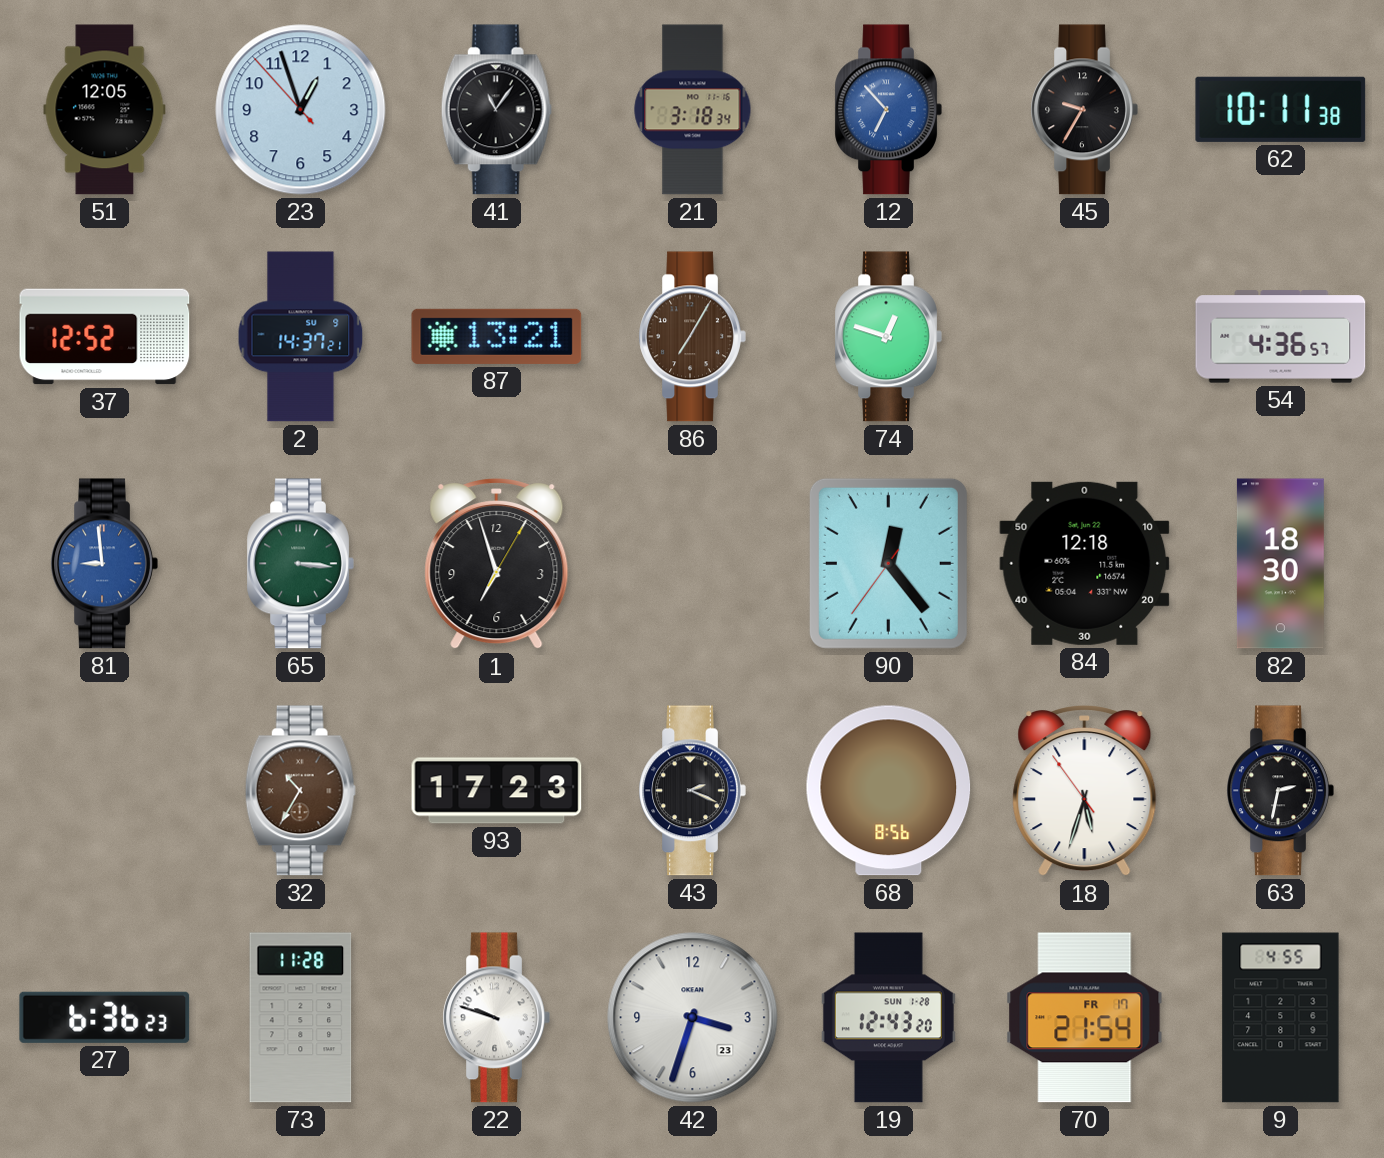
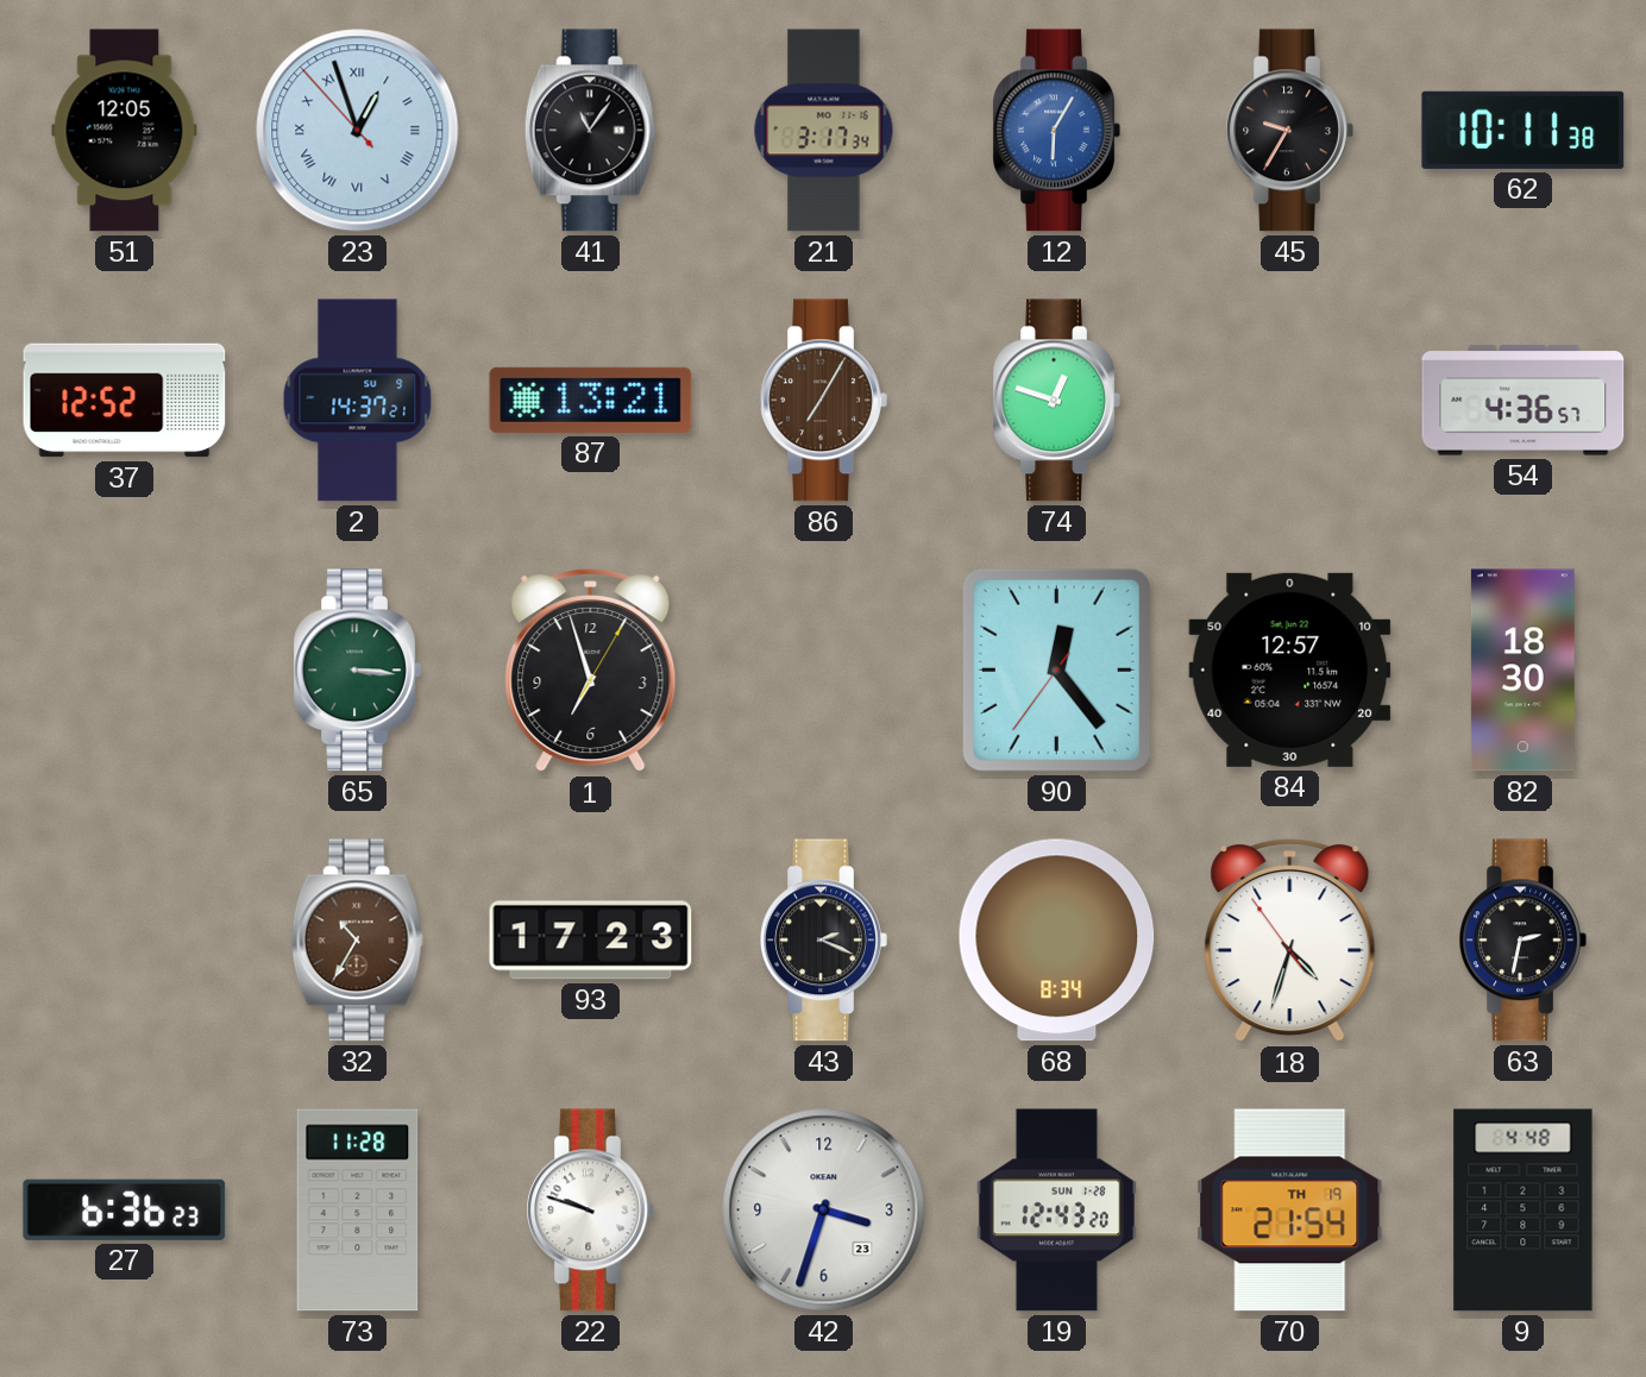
23 numerals: Arabic -> Roman
21: 3:18 -> 3:17
12: 6:53 -> 6:05
81: 8:59 -> none
84: 12:18 -> 12:57
68: 8:56 -> 8:34
18: 5:32 -> 4:32
70 date: FR 17 -> TH 19
9: 4:55 -> 4:48
